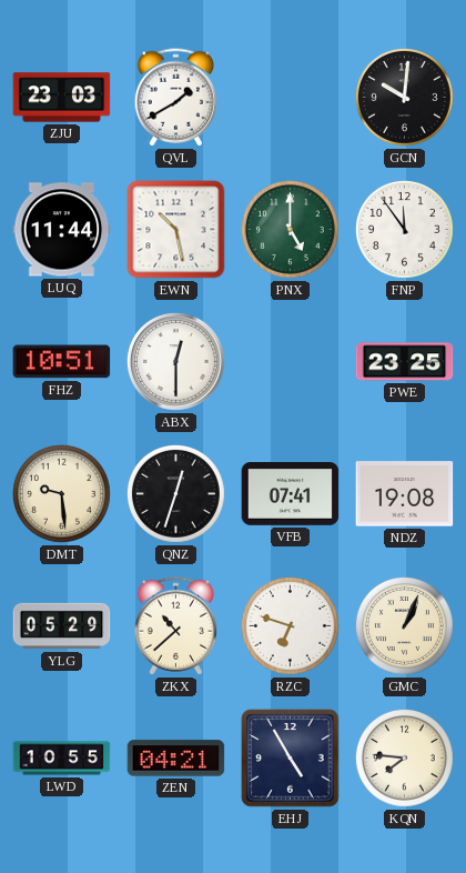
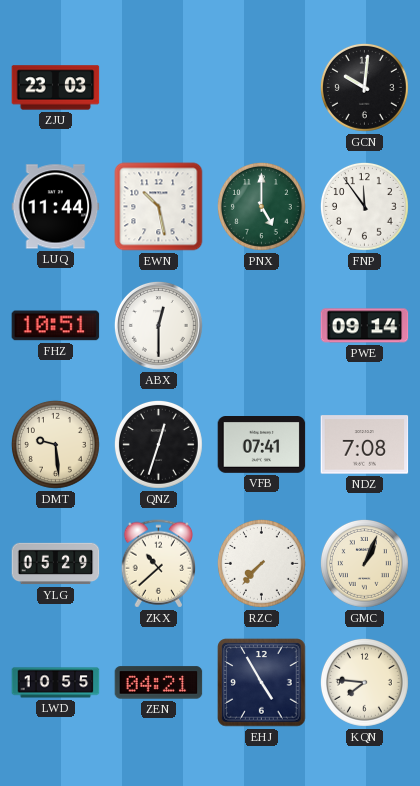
QVL: 1:40 -> none
PWE: 23:25 -> 09:14
NDZ: 19:08 -> 7:08
RZC: 6:48 -> 7:37
